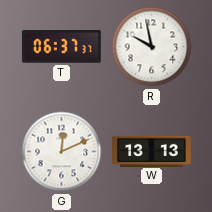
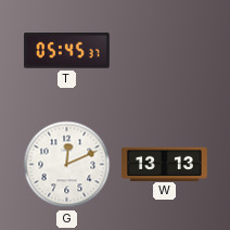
T: 06:37 -> 05:45
R: 9:58 -> none
